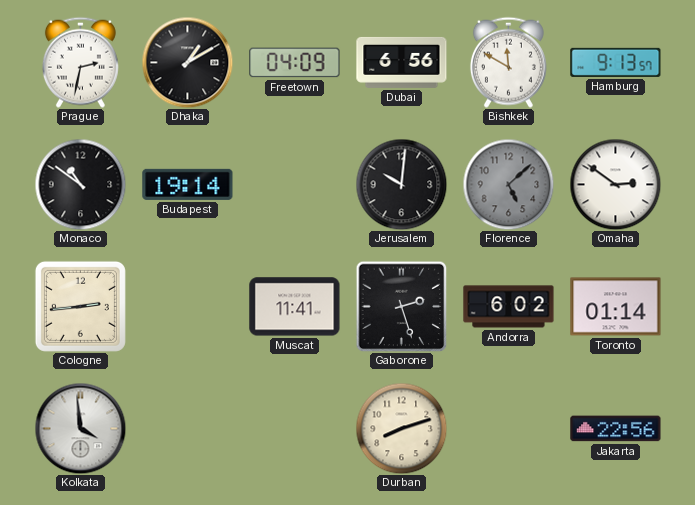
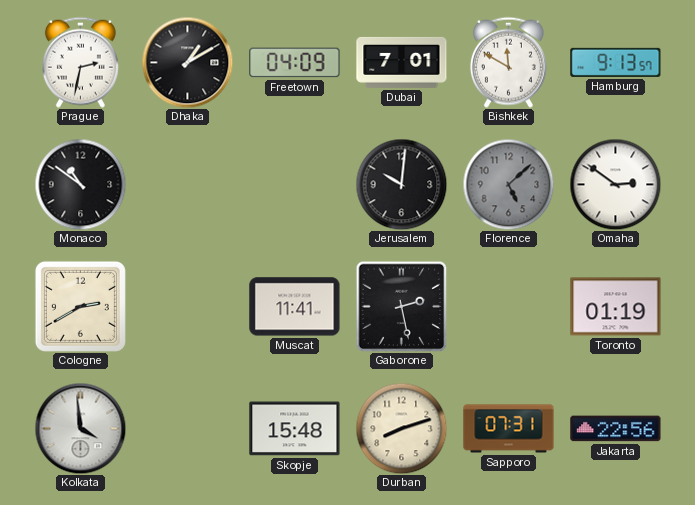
Dubai: 6:56 -> 7:01
Budapest: 19:14 -> none
Cologne: 2:44 -> 2:40
Gaborone: 2:27 -> 2:28
Andorra: 6:02 -> none
Toronto: 01:14 -> 01:19
Skopje: none -> 15:48
Sapporo: none -> 07:31
